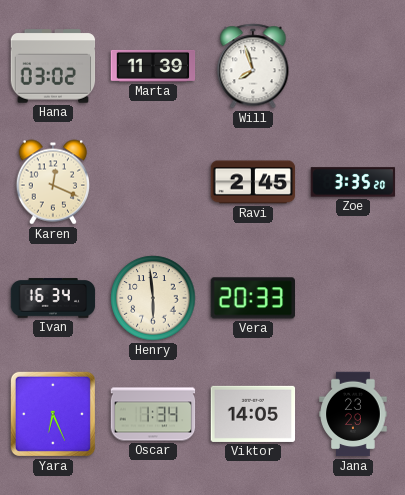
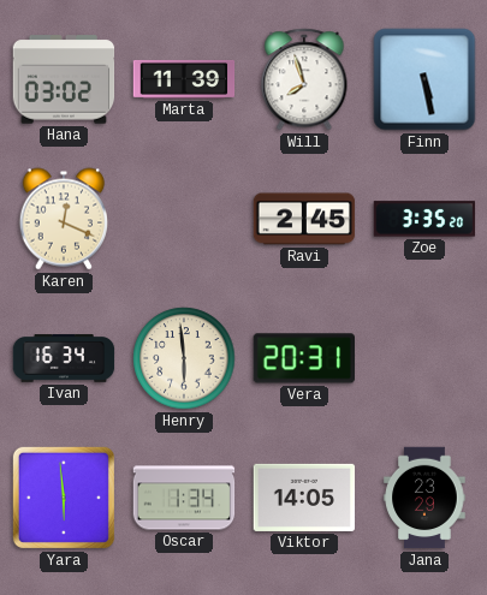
Finn: none -> 5:28
Vera: 20:33 -> 20:31
Yara: 6:26 -> 5:59
